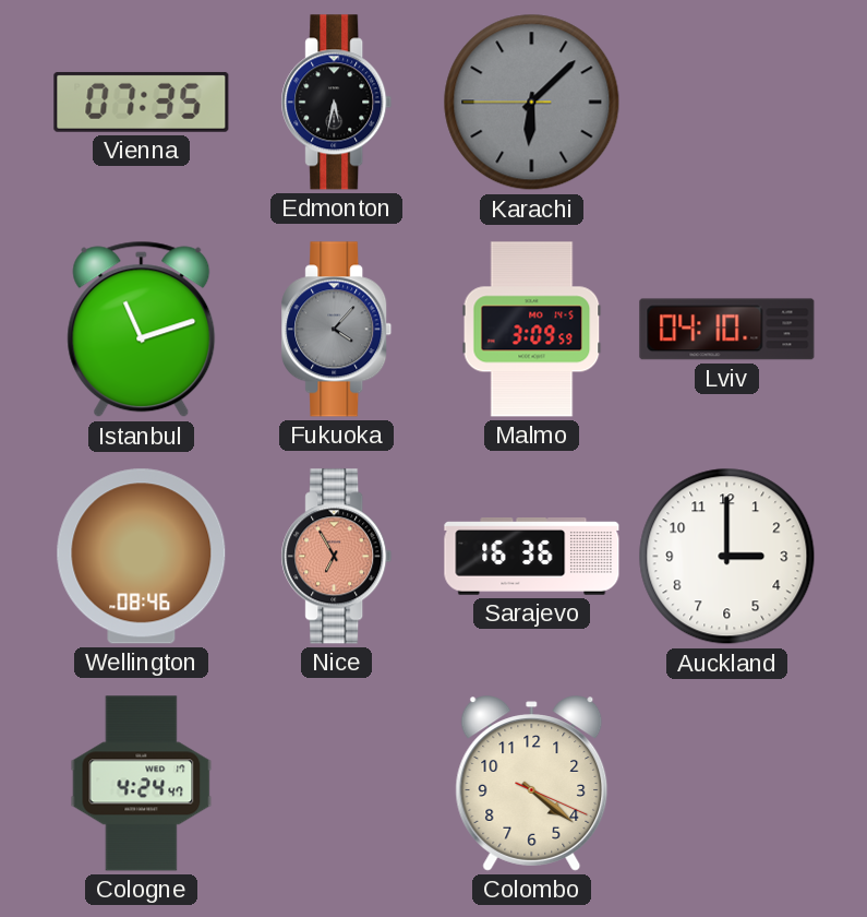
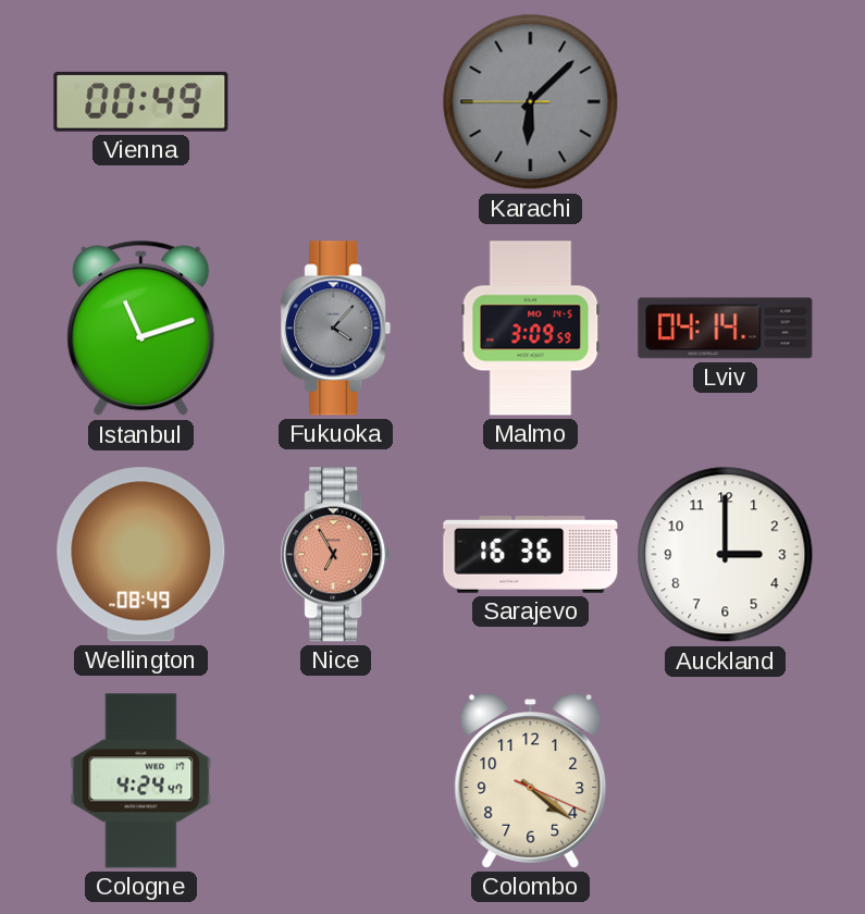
Vienna: 07:35 -> 00:49
Edmonton: 5:32 -> none
Lviv: 04:10 -> 04:14
Wellington: 08:46 -> 08:49
